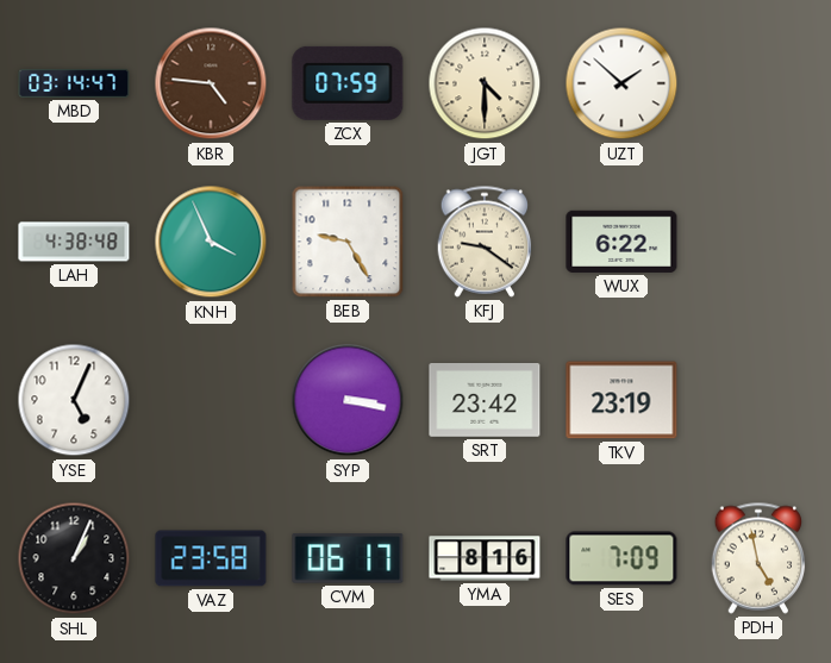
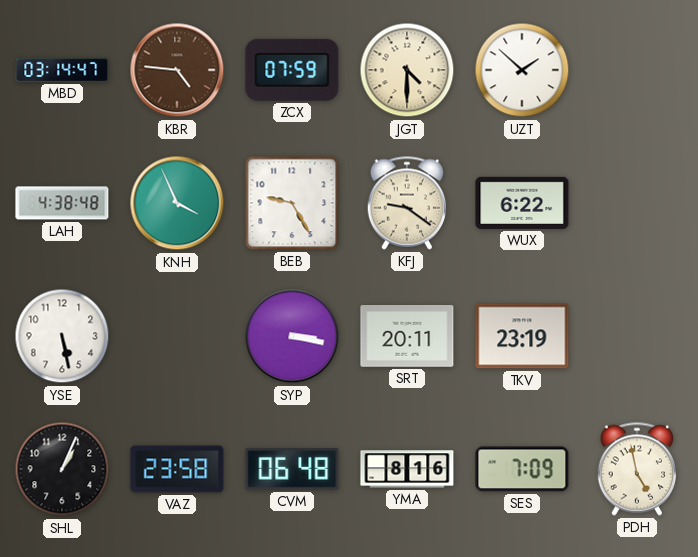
YSE: 5:04 -> 5:28
SRT: 23:42 -> 20:11
CVM: 06:17 -> 06:48
